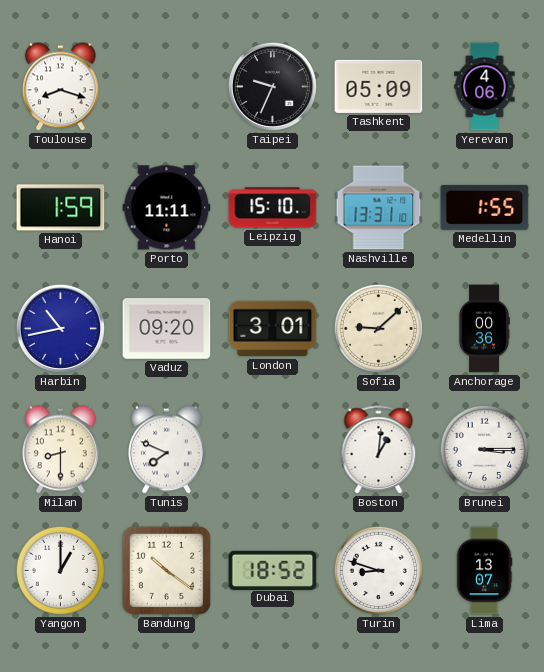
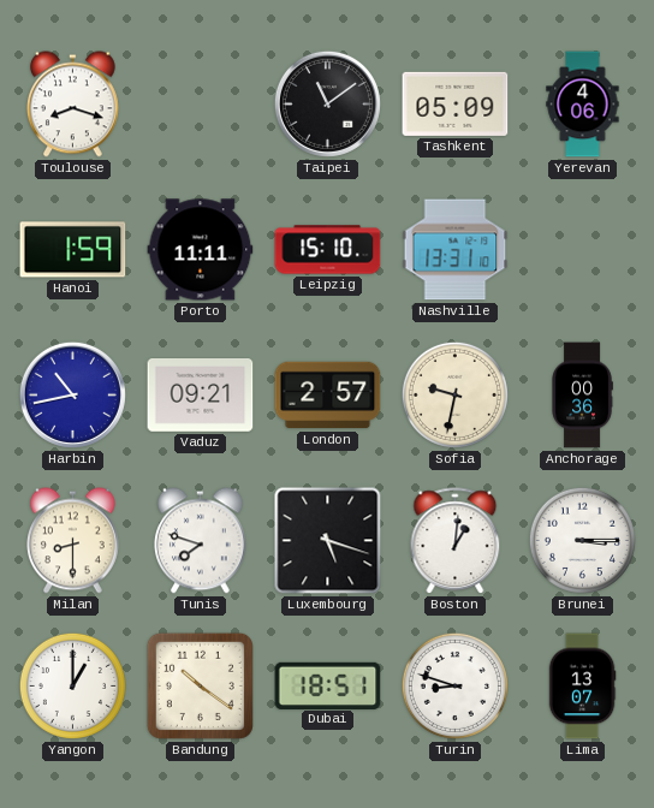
Taipei: 9:34 -> 11:09
Medellin: 1:55 -> none
Vaduz: 09:20 -> 09:21
London: 3:01 -> 2:57
Sofia: 9:08 -> 9:32
Tunis: 7:49 -> 7:48
Luxembourg: none -> 5:18
Dubai: 18:52 -> 18:51
